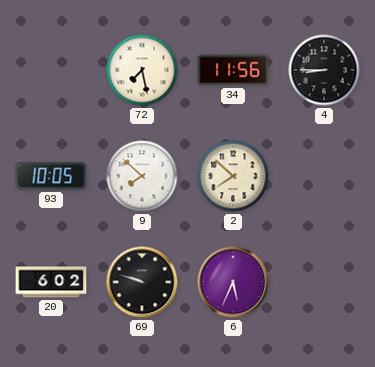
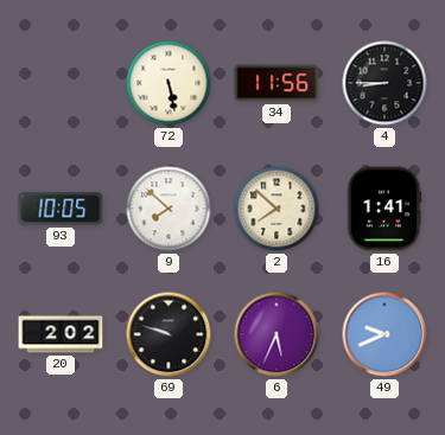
72: 7:28 -> 5:28
16: none -> 1:41
20: 6:02 -> 2:02
49: none -> 9:41
